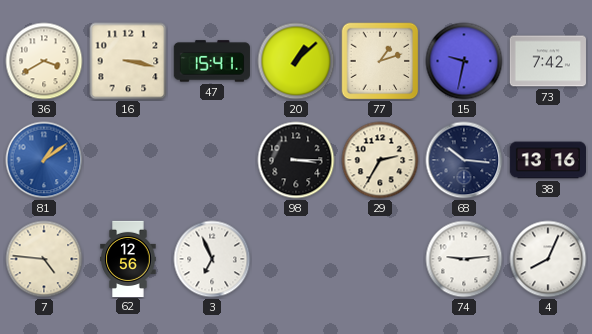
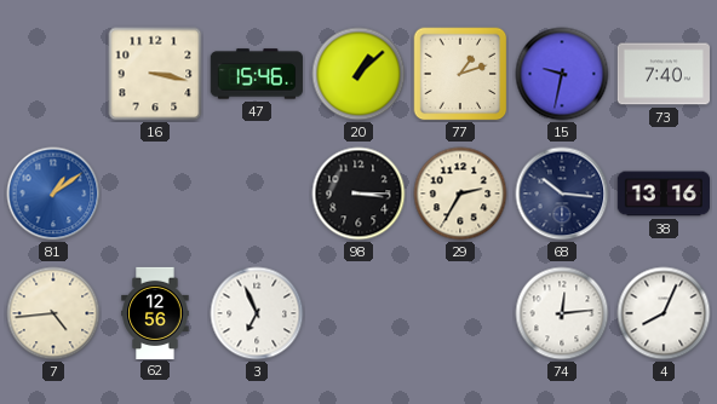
36: 3:40 -> none
47: 15:41 -> 15:46
73: 7:42 -> 7:40
7: 4:46 -> 4:44
74: 9:14 -> 12:14
